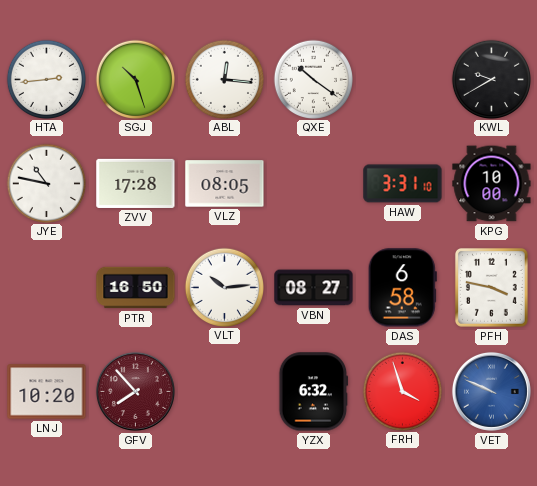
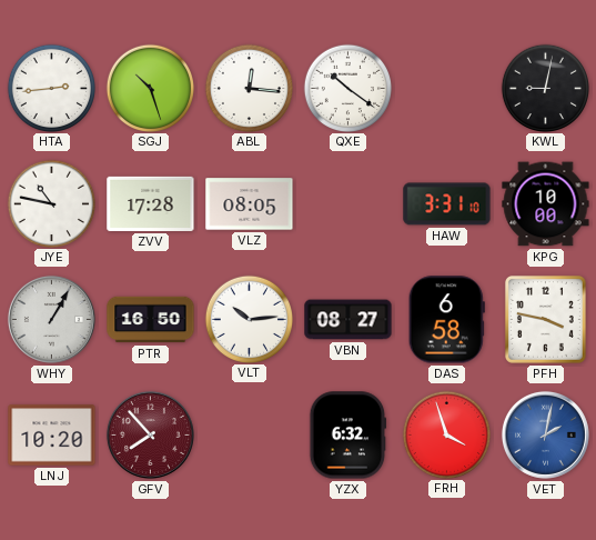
KWL: 9:40 -> 9:02
WHY: none -> 1:05
VET: 9:49 -> 2:02
